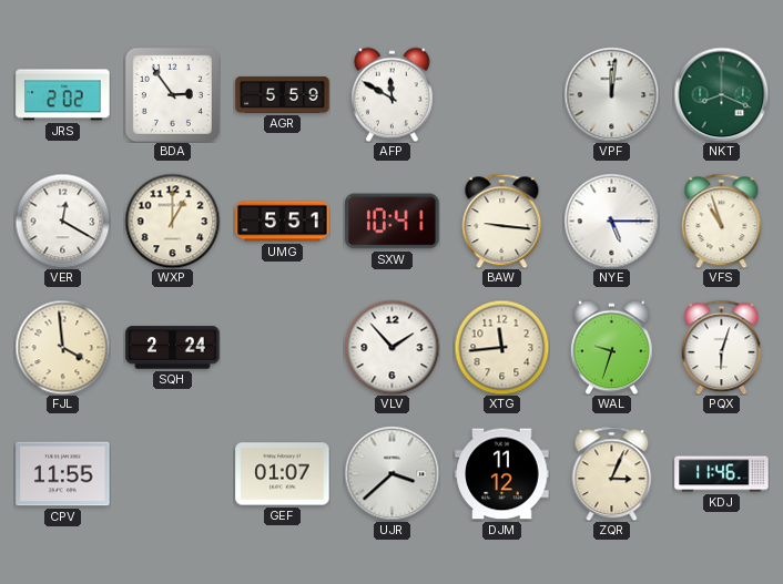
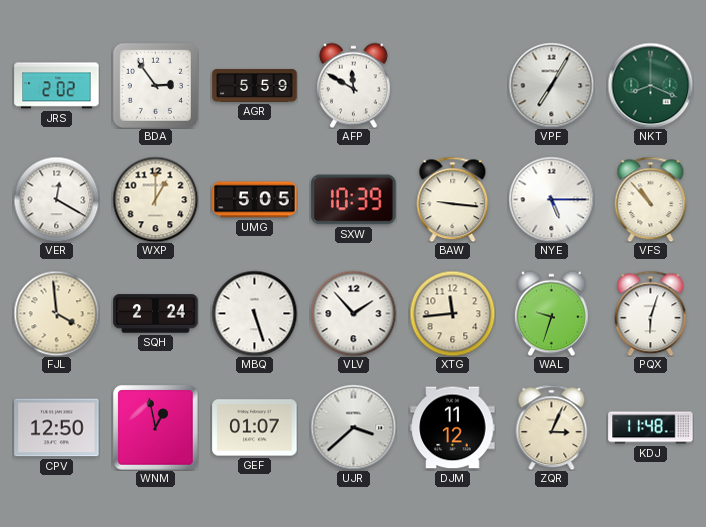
VPF: 12:01 -> 7:05
UMG: 5:51 -> 5:05
SXW: 10:41 -> 10:39
VFS: 10:57 -> 10:53
MBQ: none -> 5:27
CPV: 11:55 -> 12:50
WNM: none -> 12:58
KDJ: 11:46 -> 11:48
